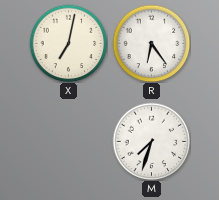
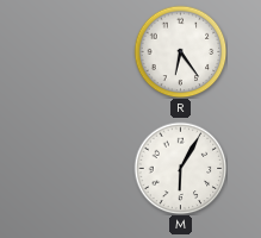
X: 7:02 -> none
M: 7:33 -> 6:05
